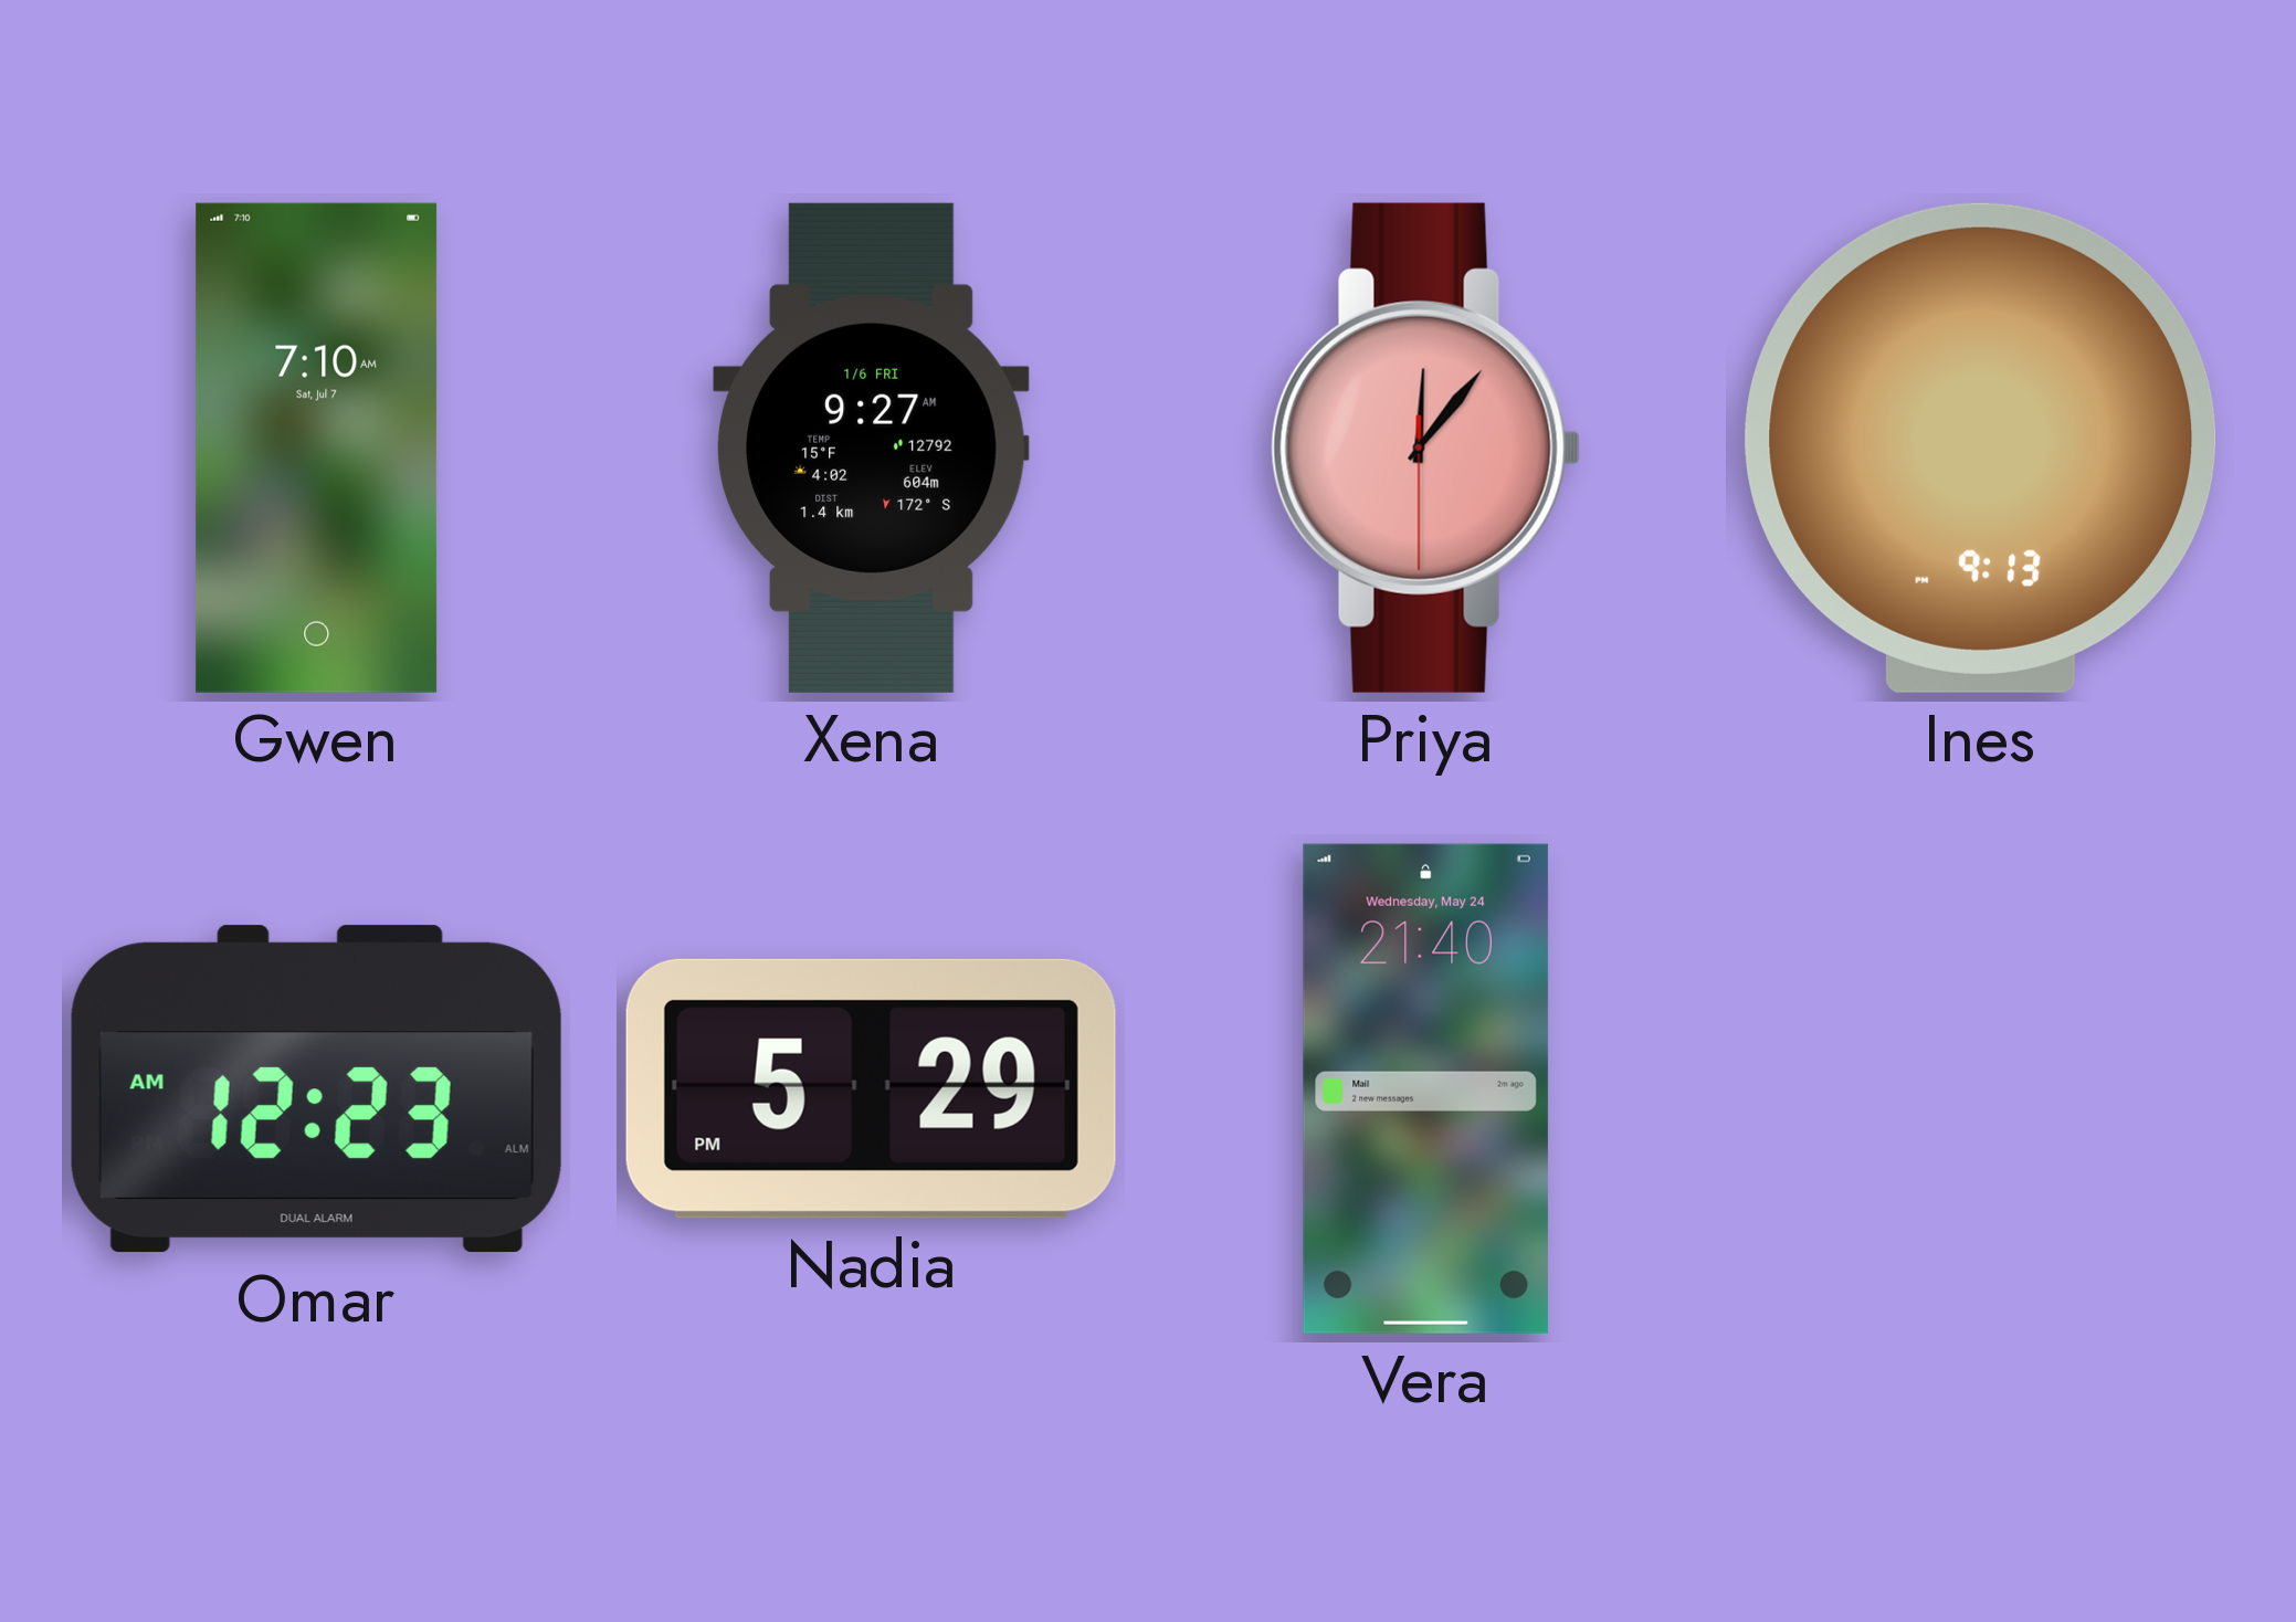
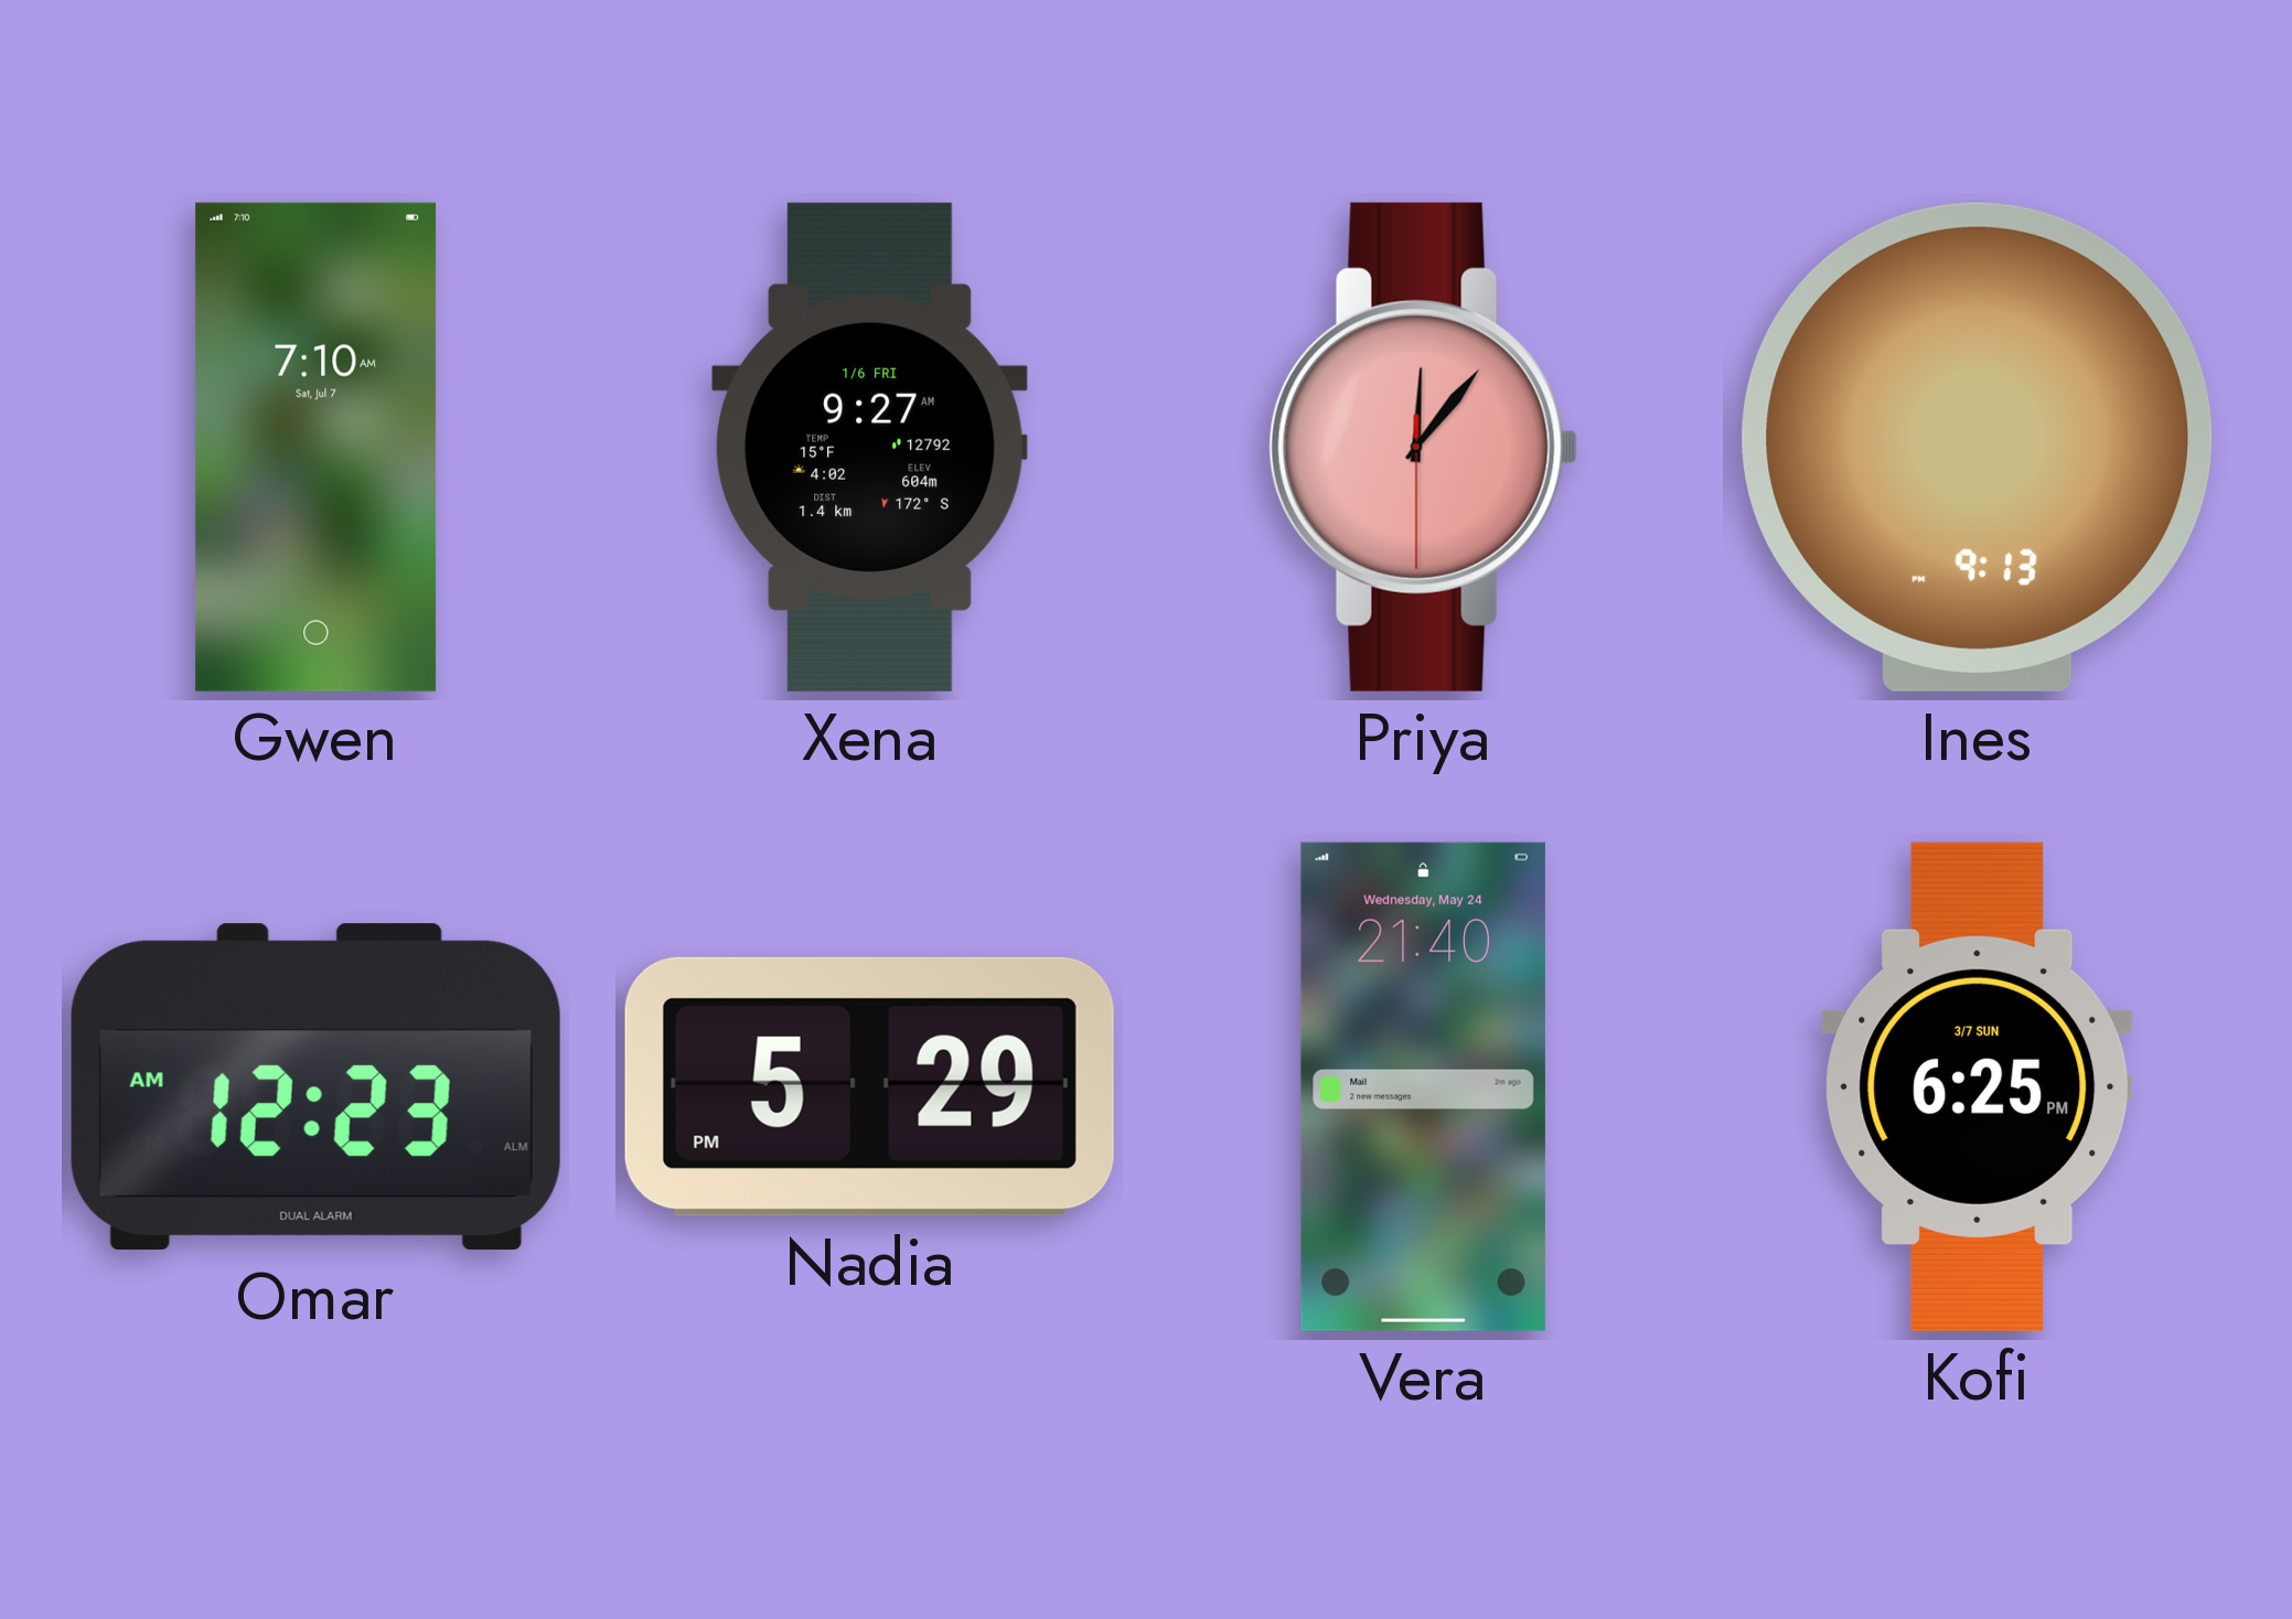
Kofi: none -> 6:25
